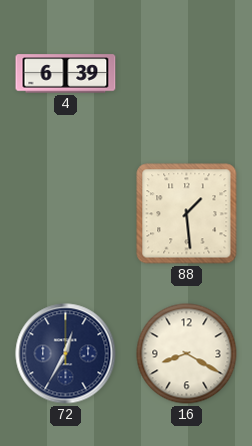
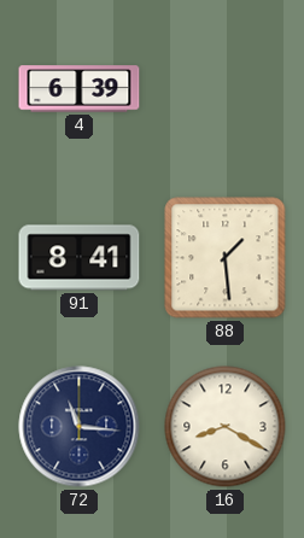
91: none -> 8:41
72: 12:35 -> 11:16
